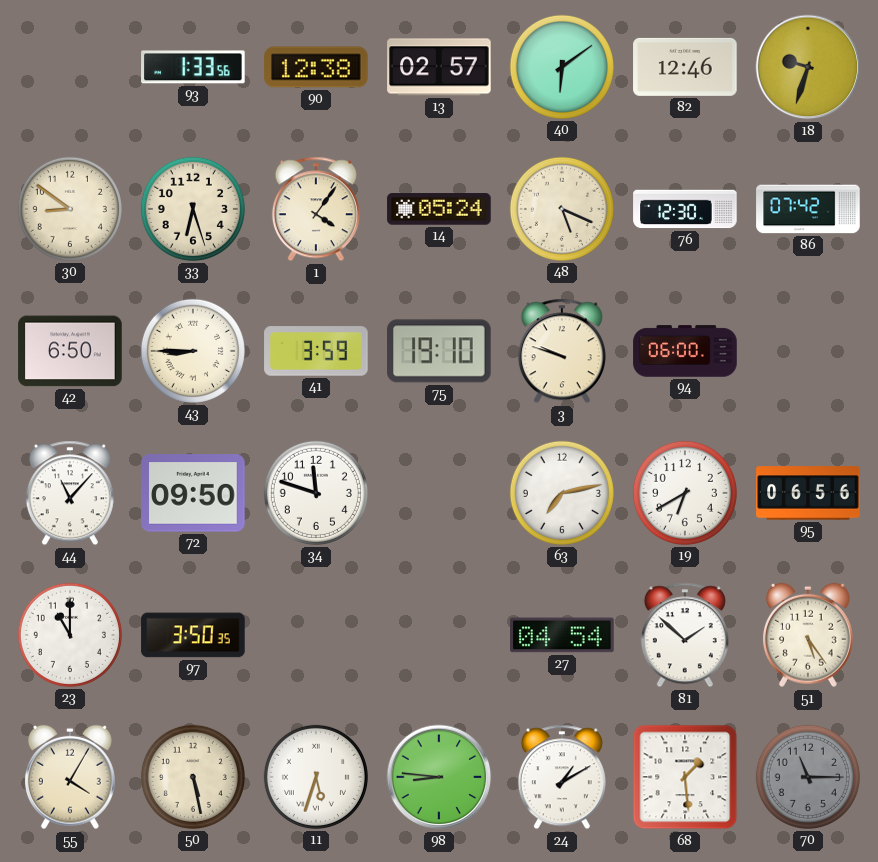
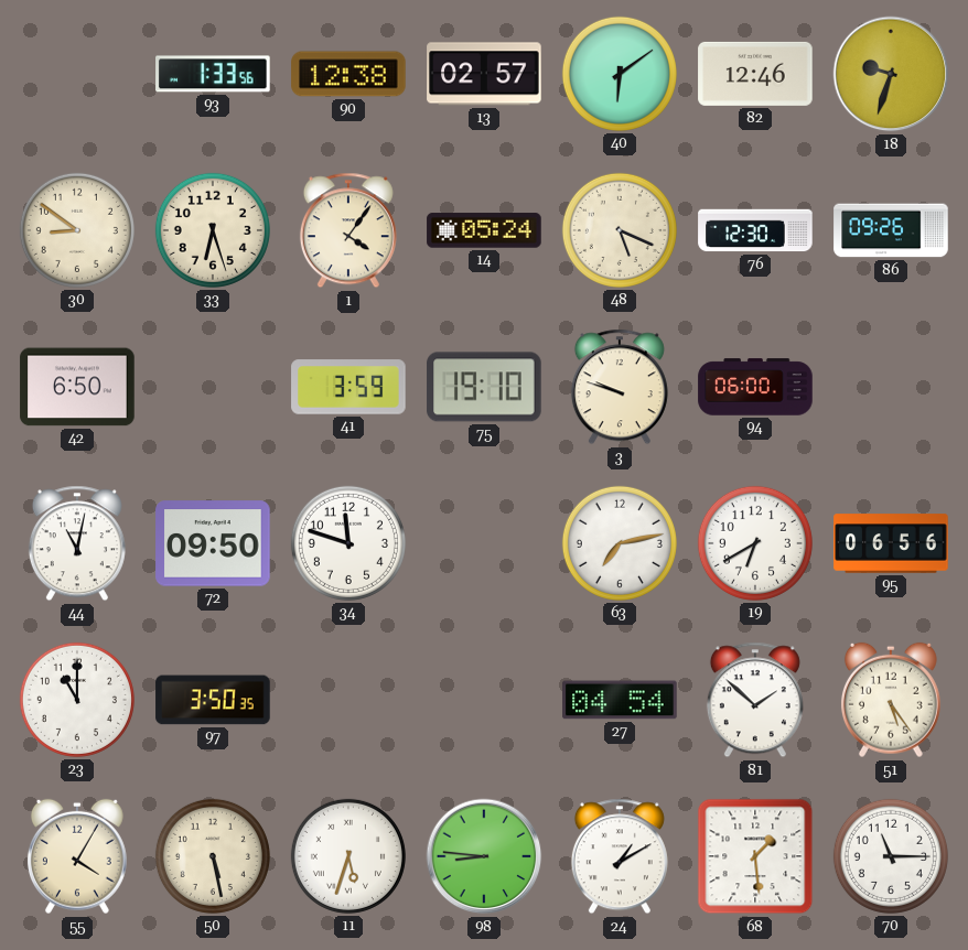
86: 07:42 -> 09:26
43: 8:45 -> none
44: 11:07 -> 11:02
70 dial: grey -> white
